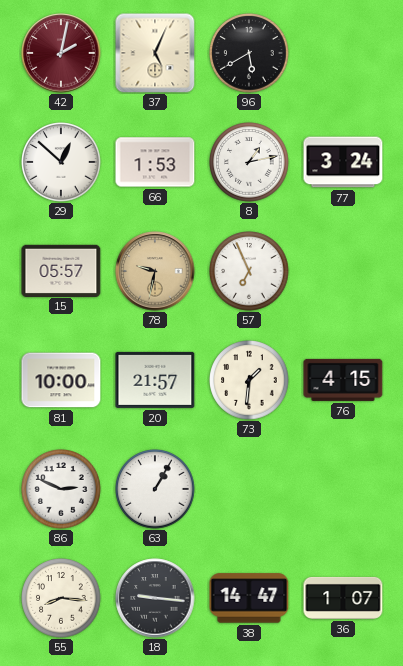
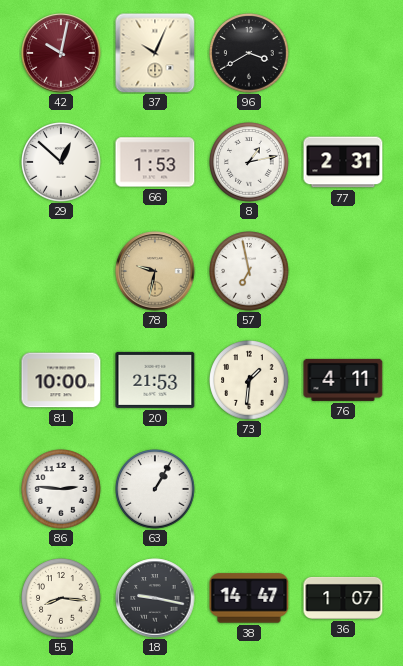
42: 2:02 -> 10:02
37: 5:04 -> 10:04
96: 5:40 -> 3:40
77: 3:24 -> 2:31
15: 05:57 -> none
57: 6:56 -> 6:58
20: 21:57 -> 21:53
76: 4:15 -> 4:11
86: 2:49 -> 2:46
18: 9:16 -> 9:17
